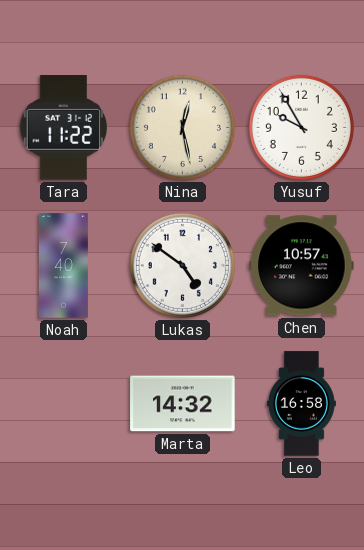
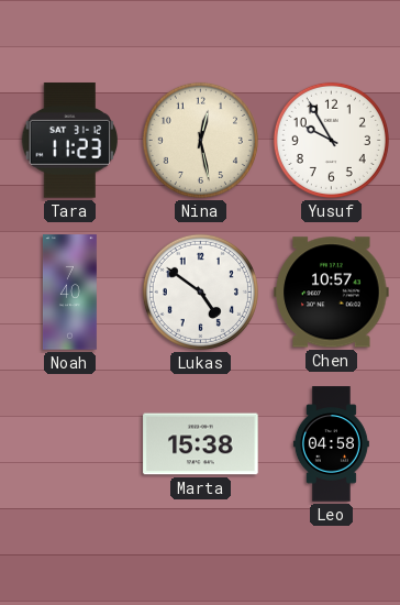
Tara: 11:22 -> 11:23
Marta: 14:32 -> 15:38
Leo: 16:58 -> 04:58
